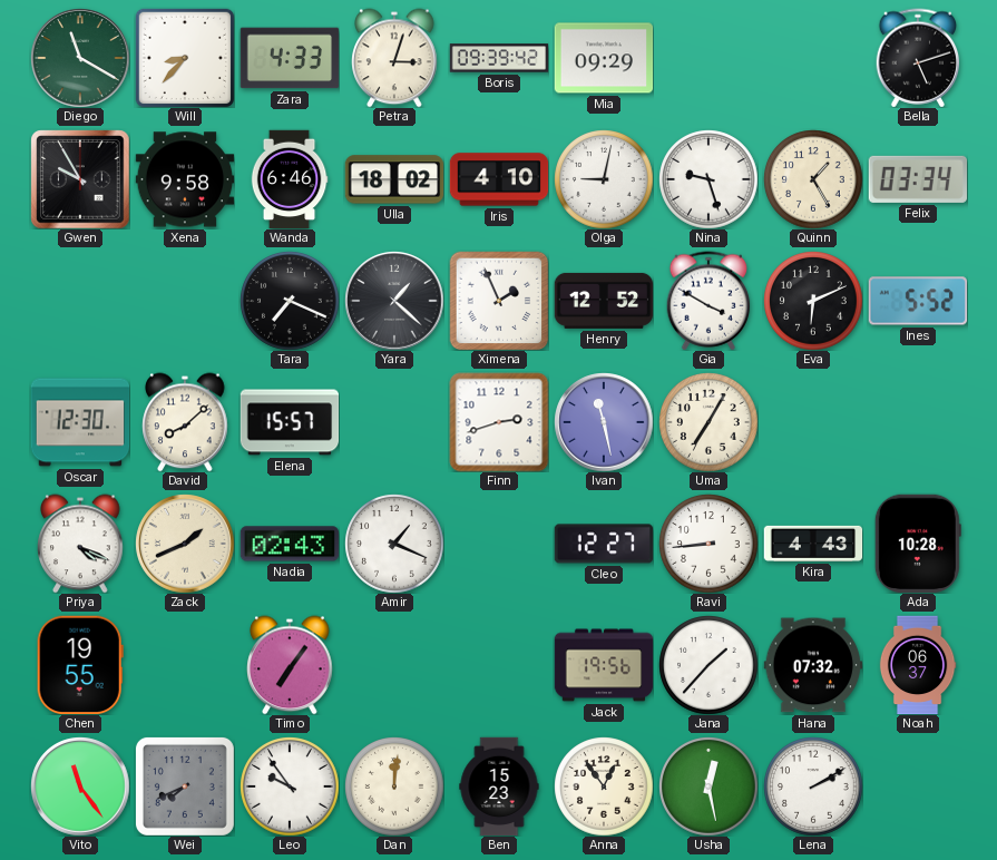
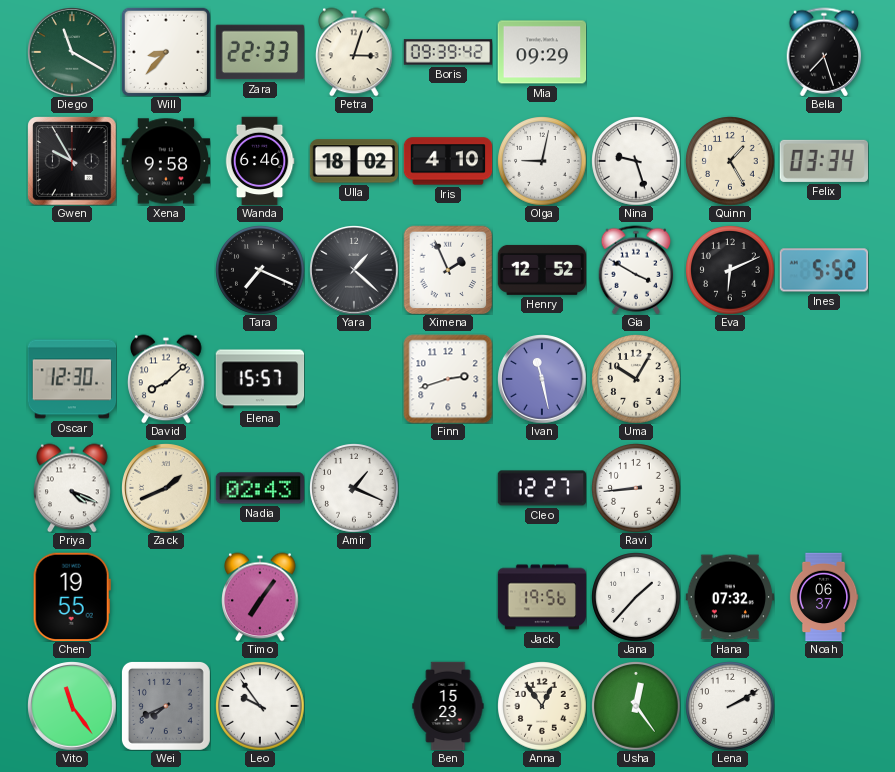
Zara: 4:33 -> 22:33
Bella: 5:12 -> 7:27
Uma: 7:05 -> 10:05
Kira: 4:43 -> none
Ada: 10:28 -> none
Dan: 12:01 -> none
Usha: 12:28 -> 12:24
